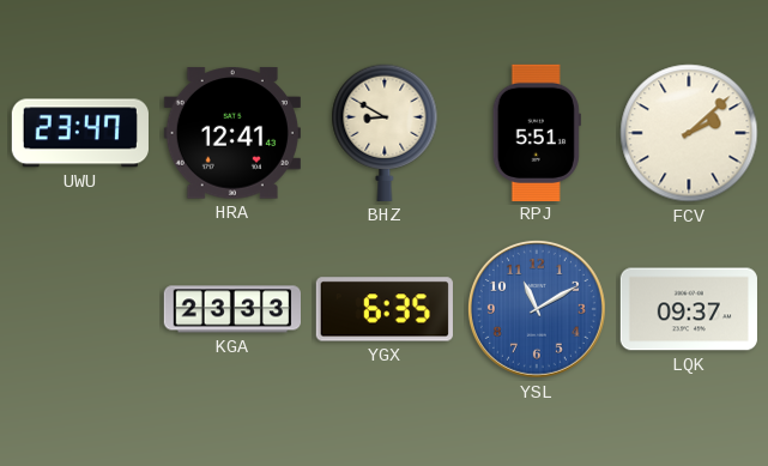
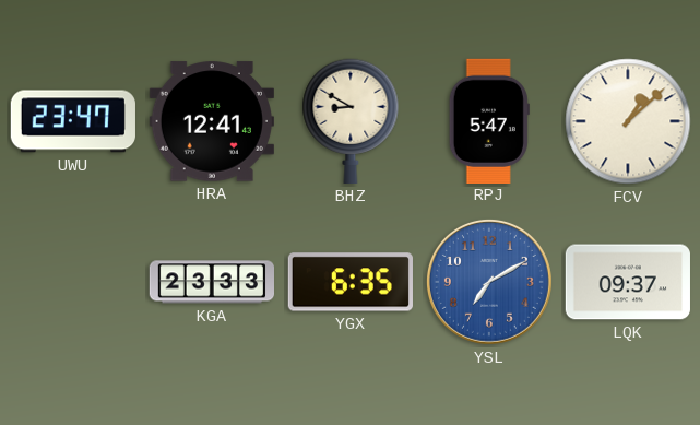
RPJ: 5:51 -> 5:47
FCV: 2:08 -> 1:08
YSL: 11:10 -> 7:10
